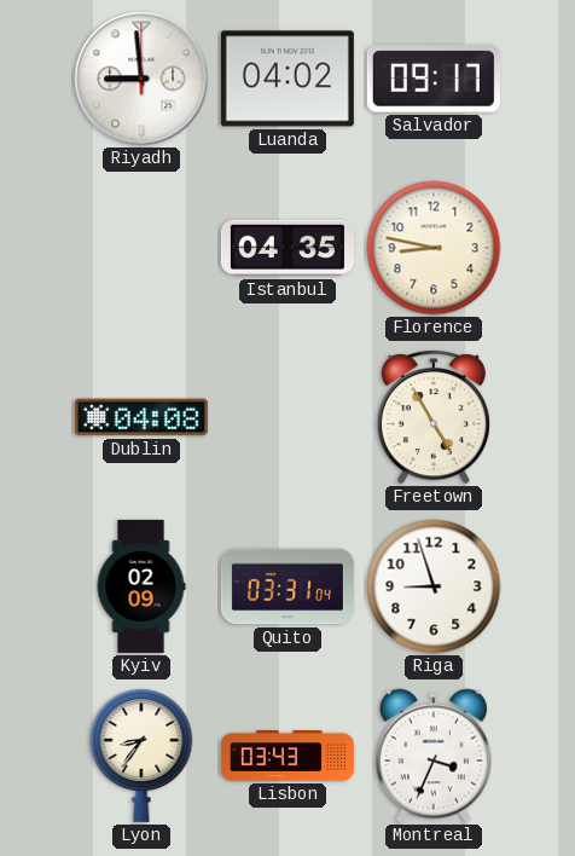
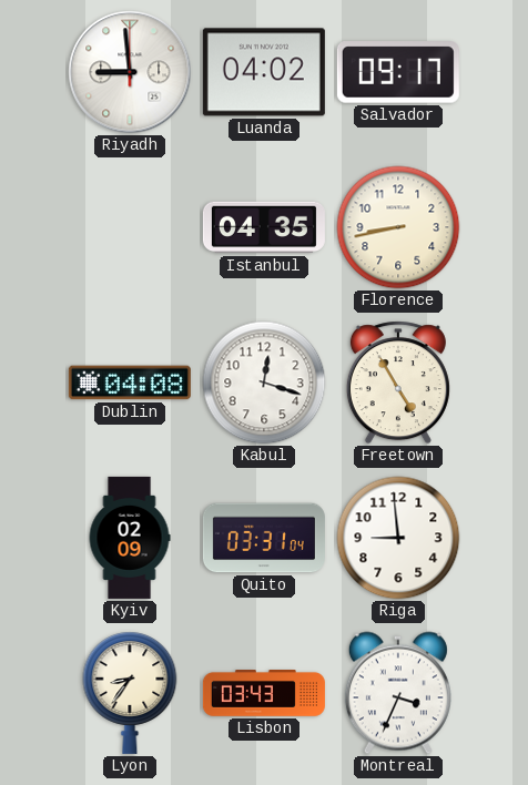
Florence: 8:47 -> 8:43
Kabul: none -> 12:18
Riga: 8:57 -> 8:59
